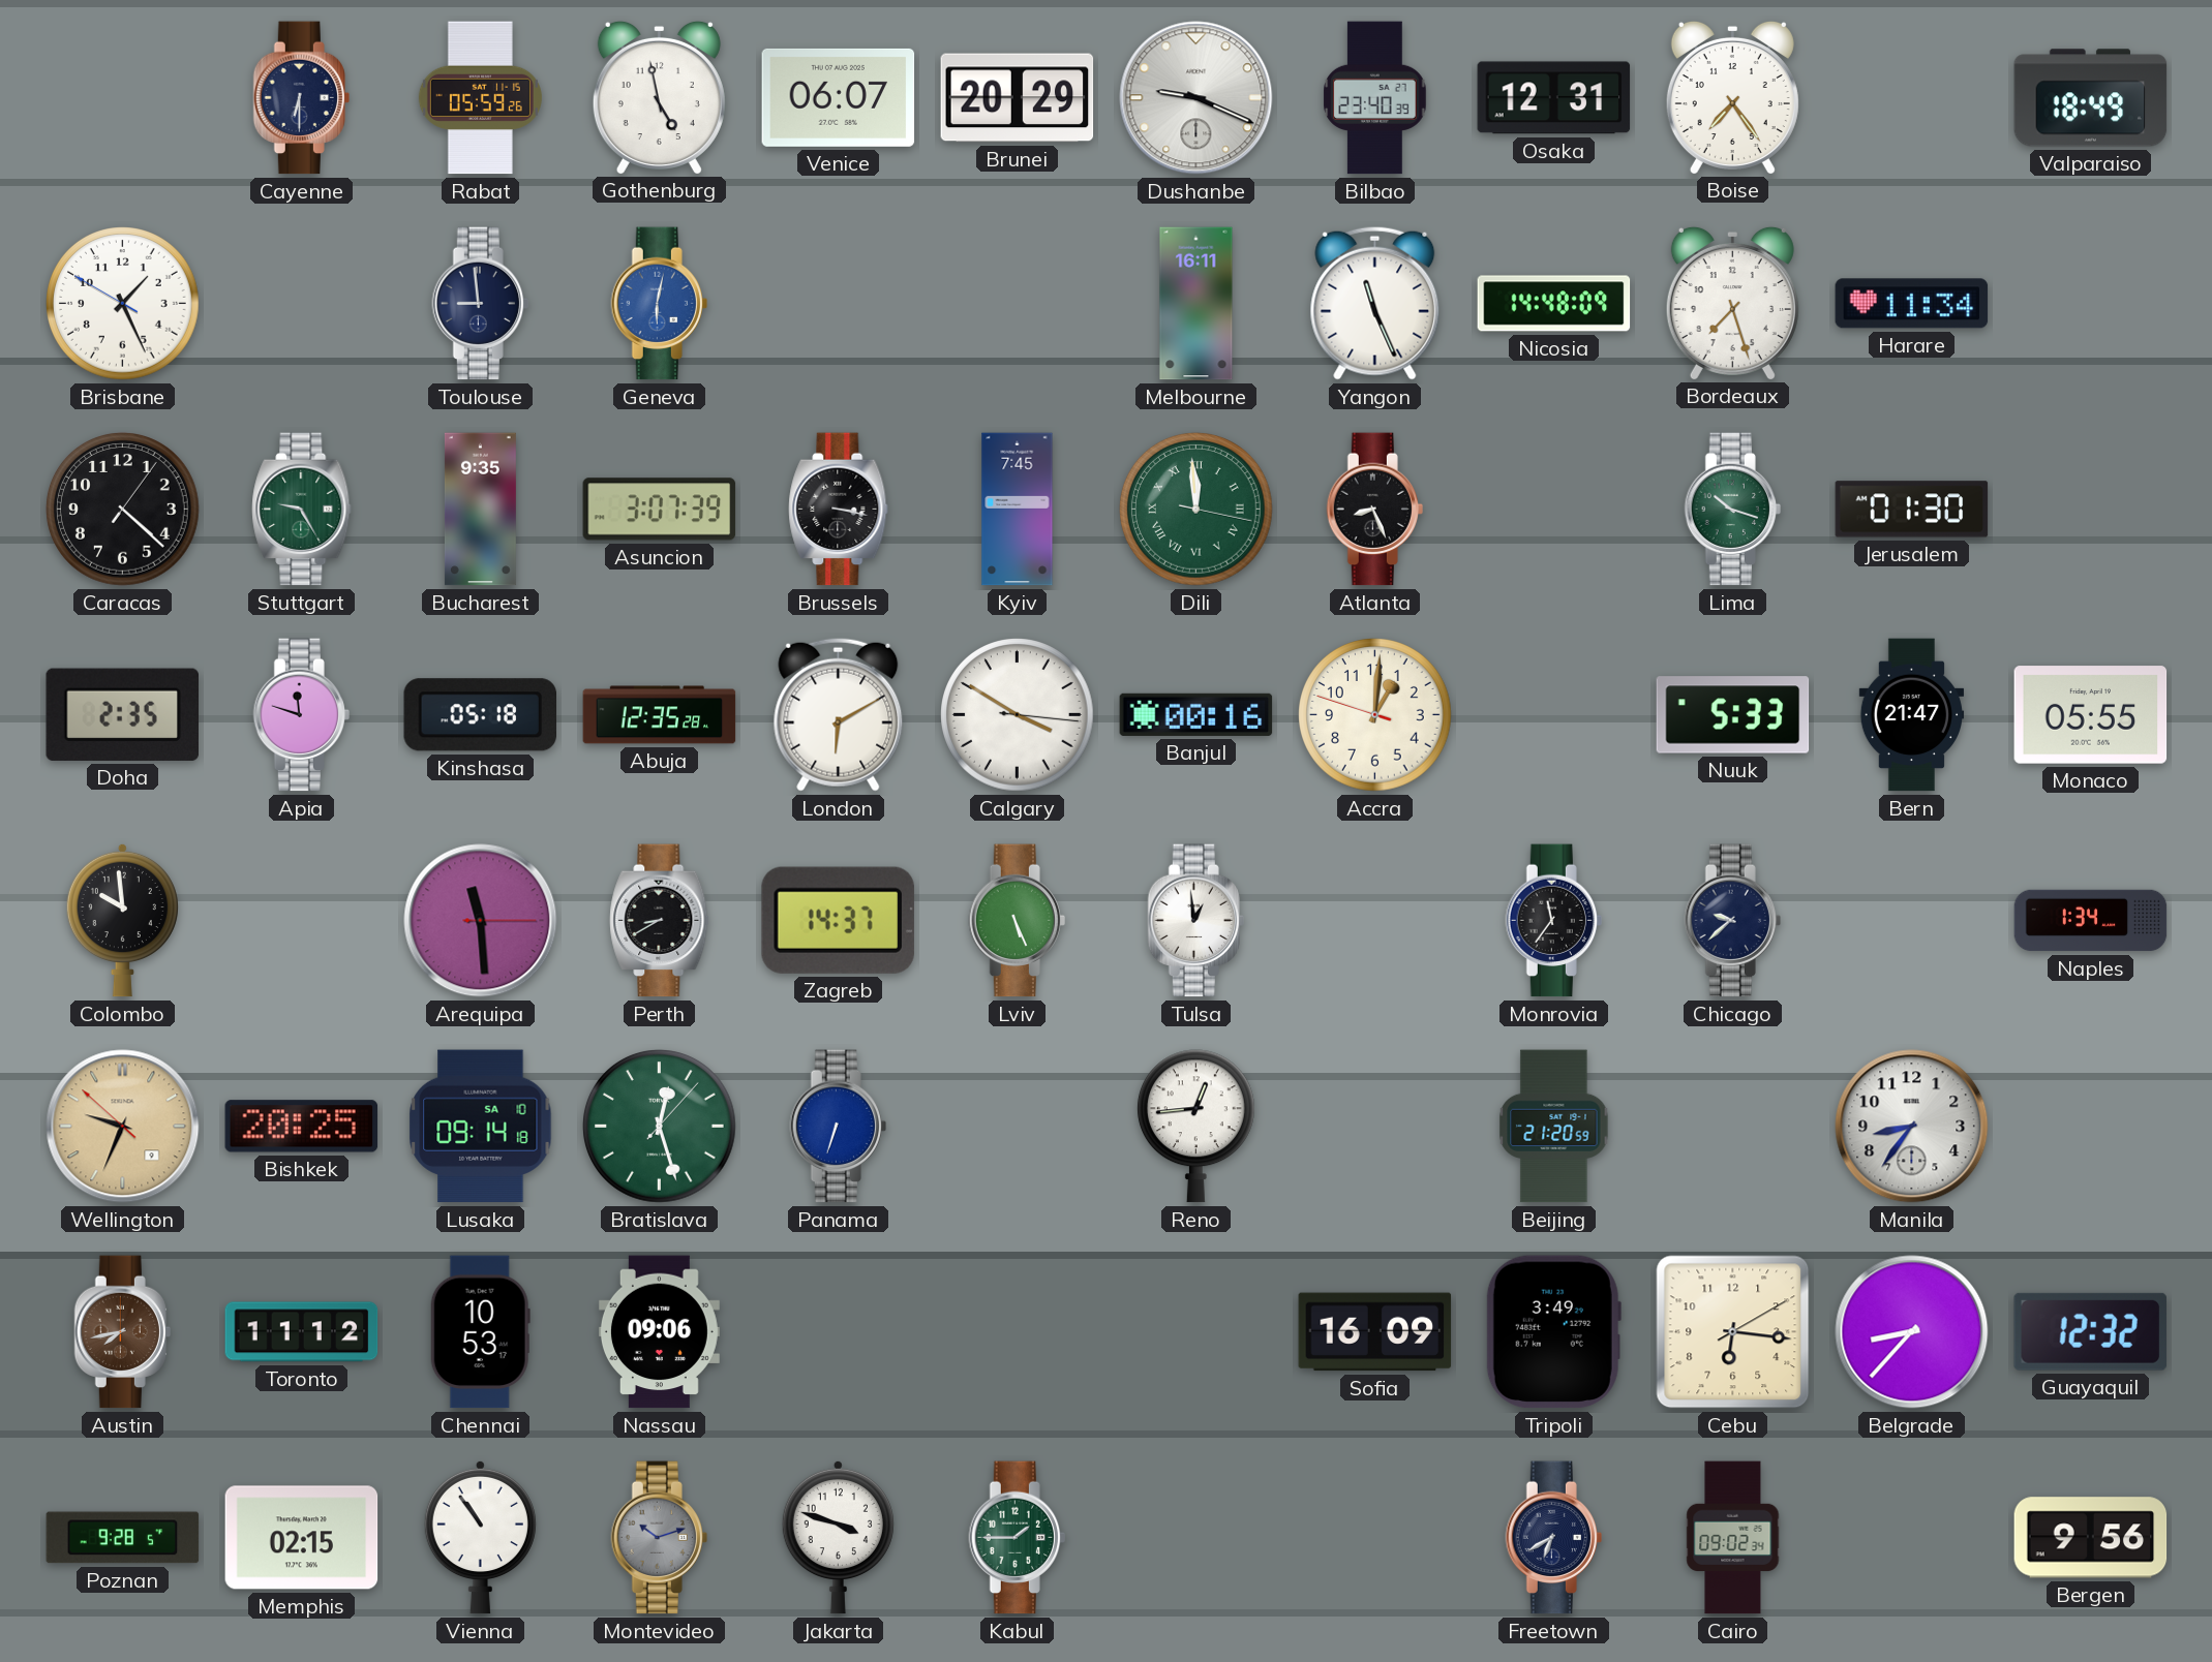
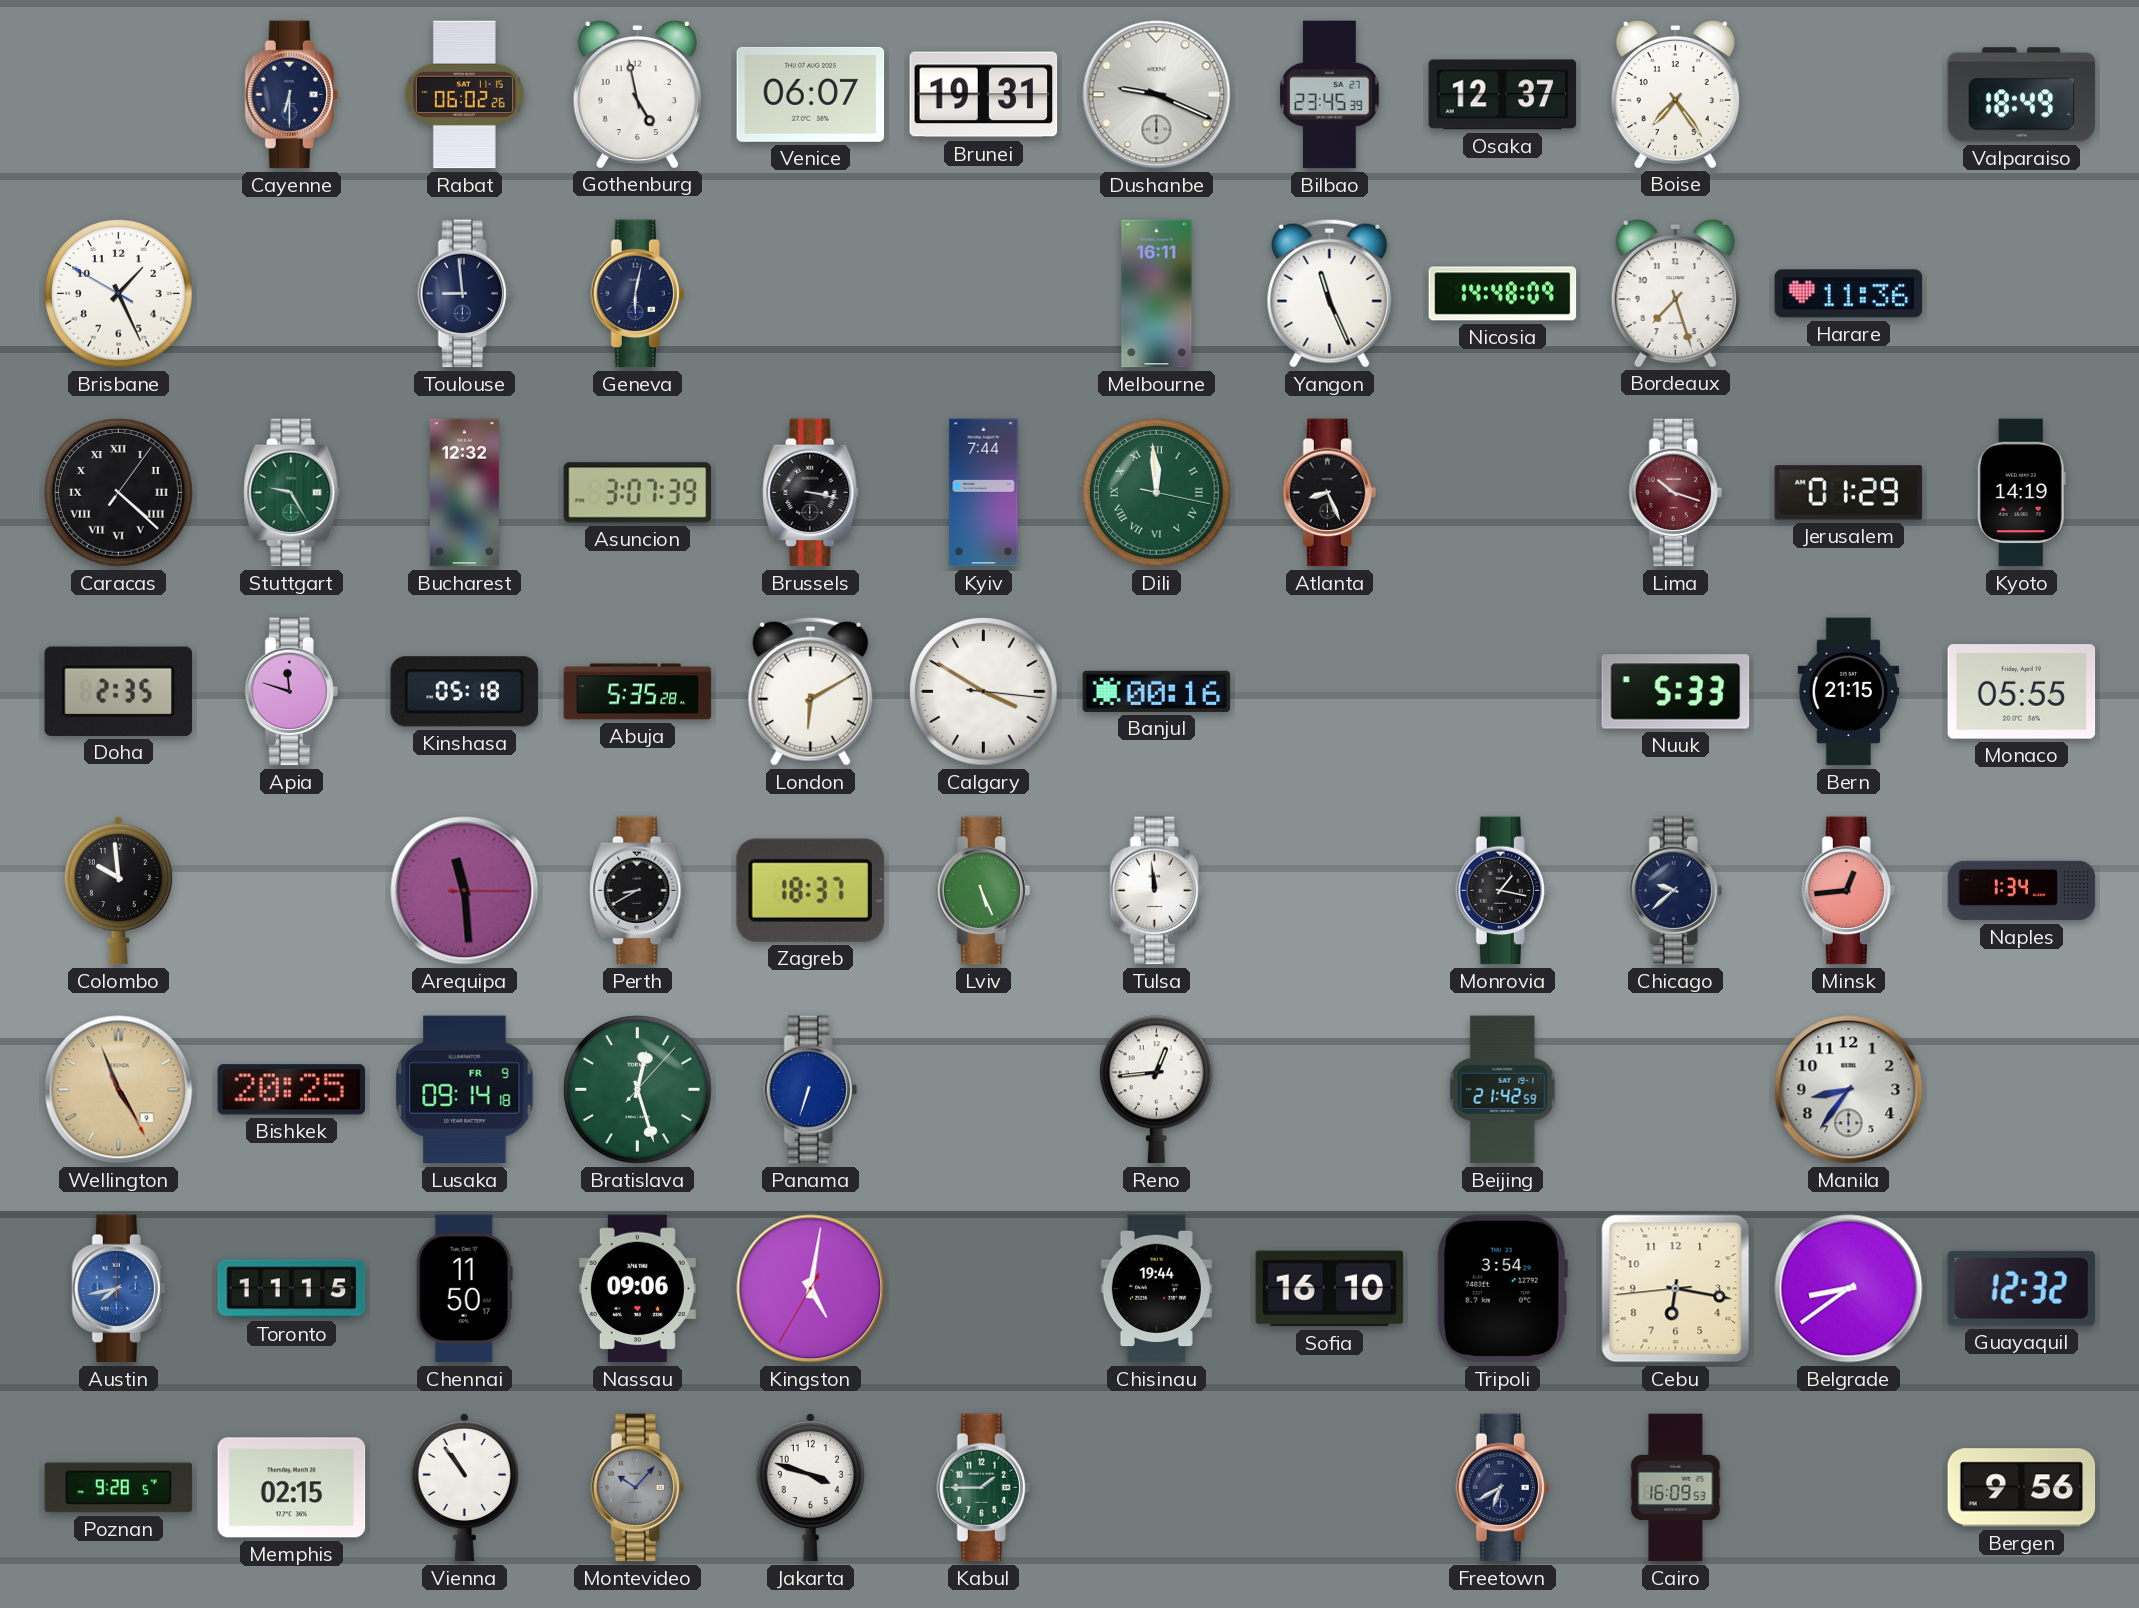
Rabat: 05:59 -> 06:02
Brunei: 20:29 -> 19:31
Bilbao: 23:40 -> 23:45
Osaka: 12:31 -> 12:37
Geneva dial: blue -> navy
Harare: 11:34 -> 11:36
Caracas numerals: Arabic -> Roman
Bucharest: 9:35 -> 12:32
Kyiv: 7:45 -> 7:44
Lima dial: green -> burgundy
Jerusalem: 01:30 -> 01:29
Kyoto: none -> 14:19
Abuja: 12:35 -> 5:35
Accra: 1:00 -> none
Bern: 21:47 -> 21:15
Zagreb: 14:37 -> 18:37
Tulsa: 12:59 -> 11:59
Monrovia: 11:36 -> 1:17
Minsk: none -> 12:44
Wellington: 9:33 -> 4:56
Lusaka date: SA 10 -> FR 9
Beijing: 21:20 -> 21:42
Austin dial: brown -> blue
Toronto: 11:12 -> 11:15
Chennai: 10:53 -> 11:50
Kingston: none -> 5:01
Chisinau: none -> 19:44
Sofia: 16:09 -> 16:10
Tripoli: 3:49 -> 3:54
Cebu: 6:16:10 -> 6:16:44
Belgrade: 8:37 -> 8:39
Montevideo: 10:12 -> 10:07
Cairo: 09:02 -> 16:09
